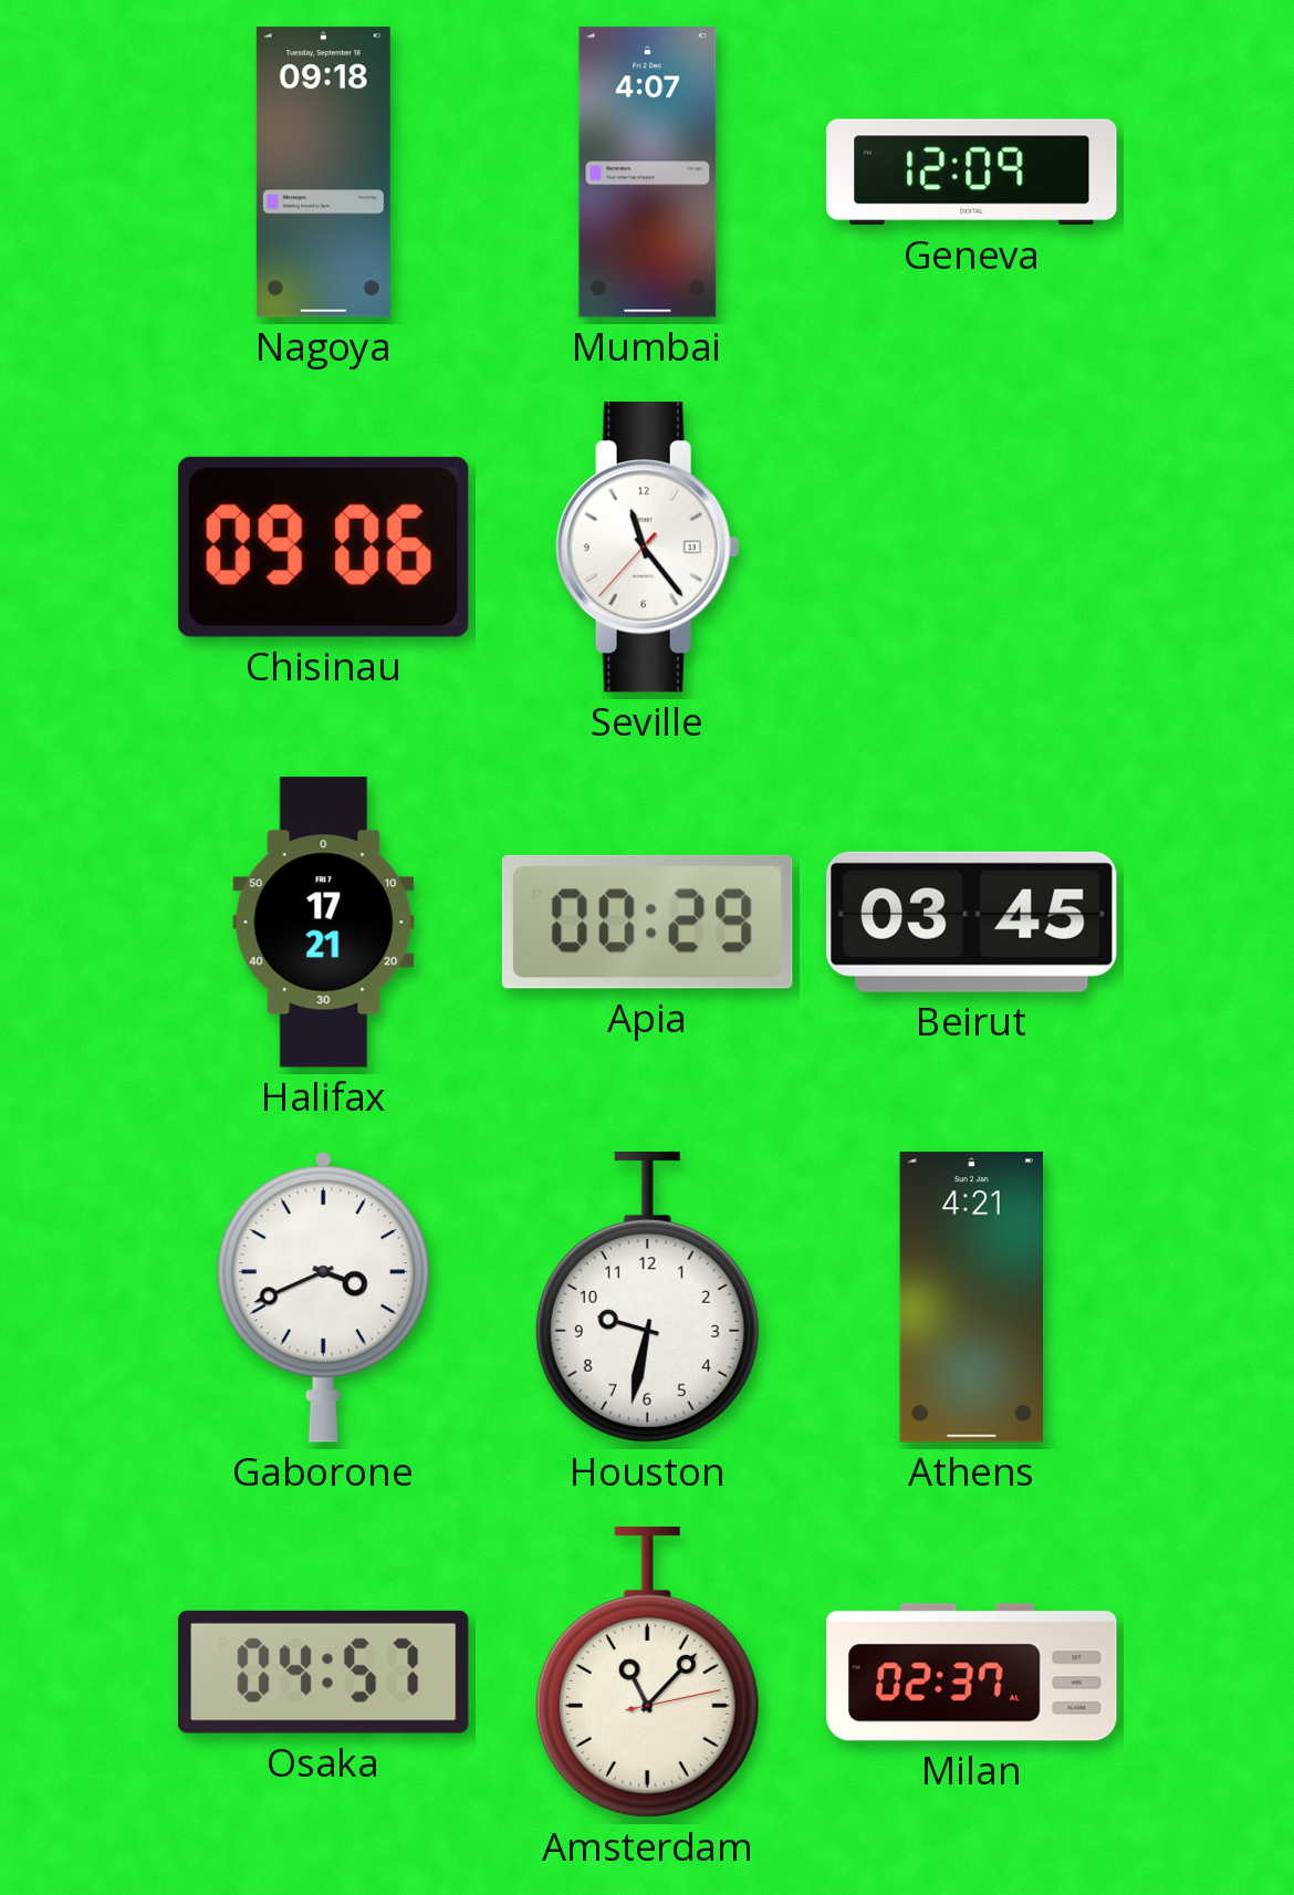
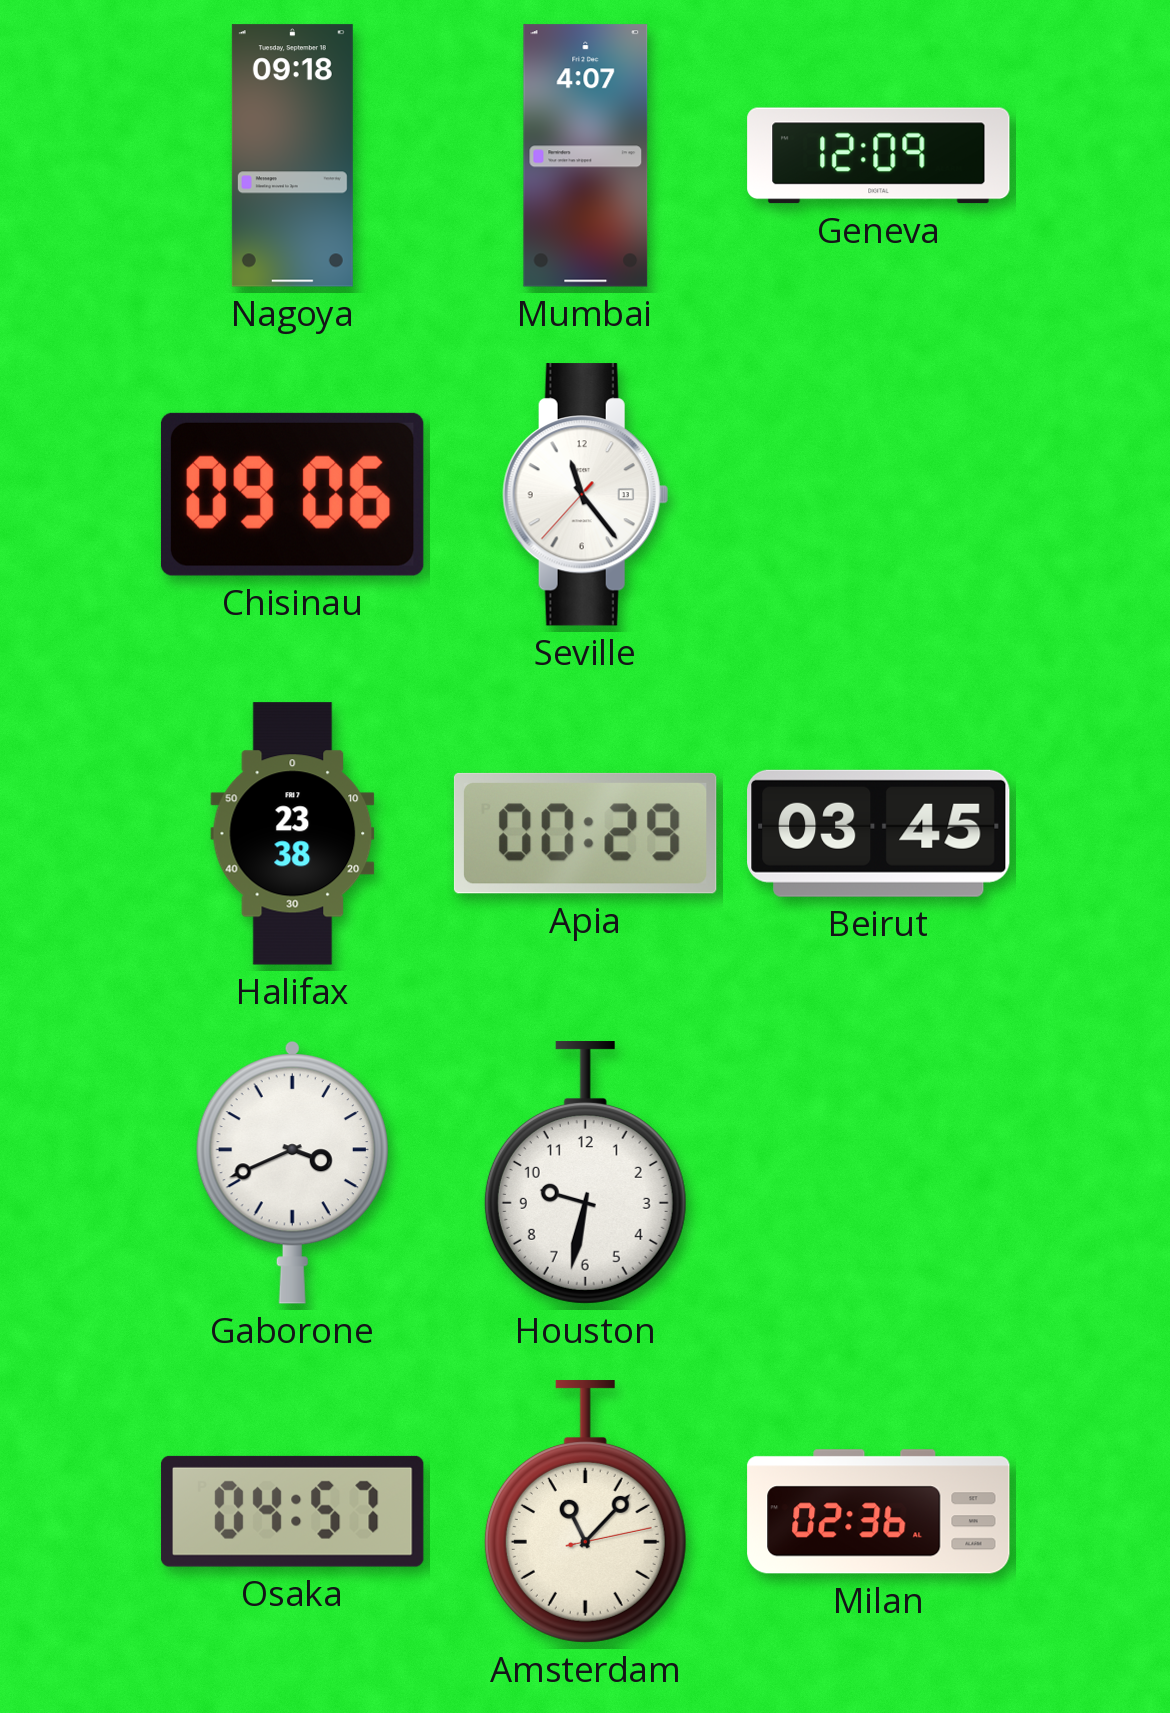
Halifax: 17:21 -> 23:38
Athens: 4:21 -> none
Milan: 02:37 -> 02:36
